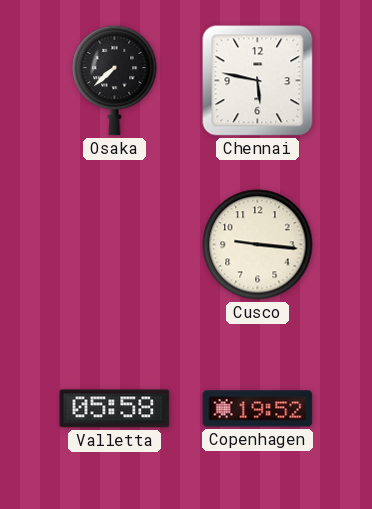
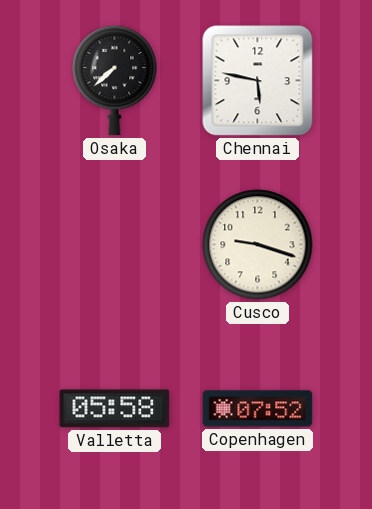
Cusco: 9:16 -> 9:18
Copenhagen: 19:52 -> 07:52
